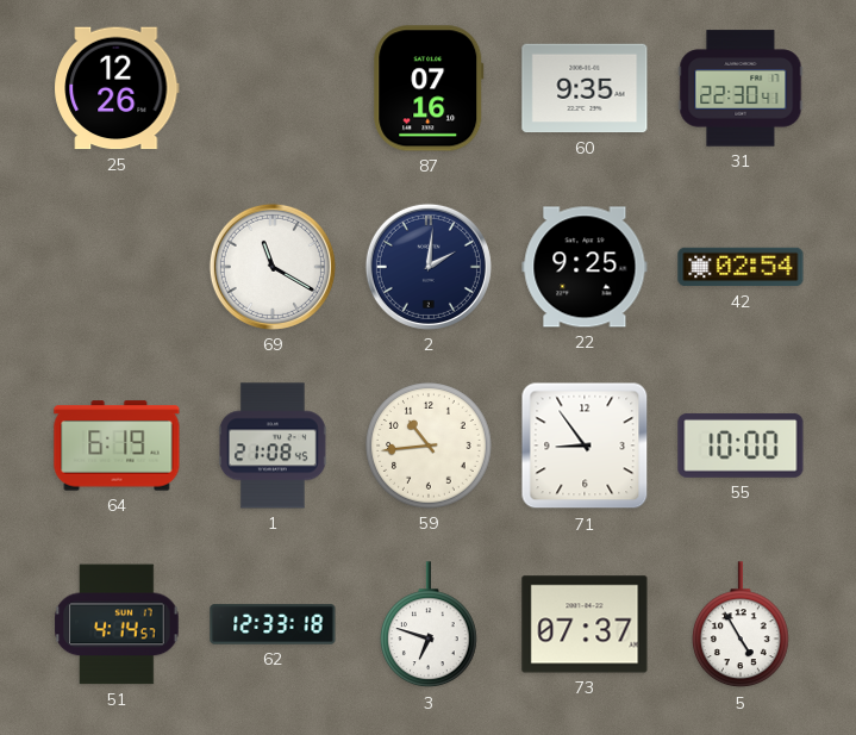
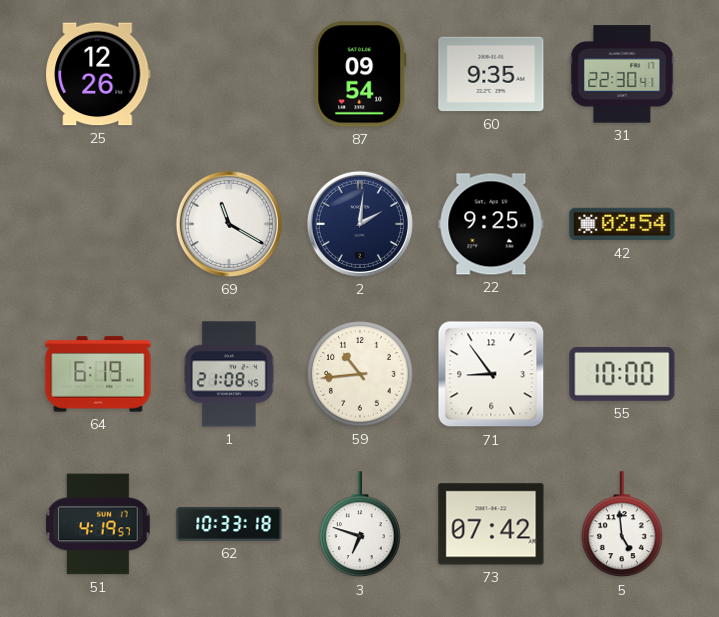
87: 07:16 -> 09:54
51: 4:14 -> 4:19
62: 12:33 -> 10:33
73: 07:37 -> 07:42
5: 4:55 -> 4:59
